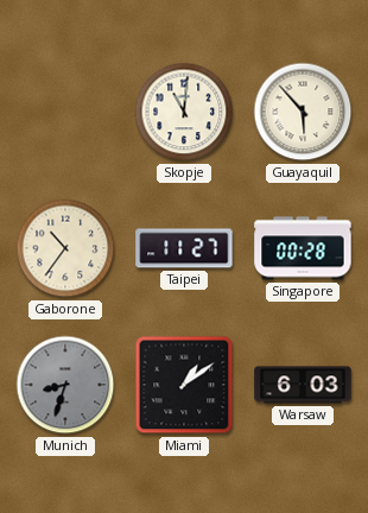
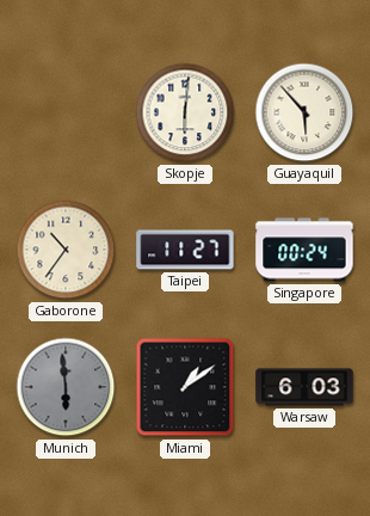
Skopje: 11:01 -> 6:01
Singapore: 00:28 -> 00:24
Munich: 8:33 -> 5:59
